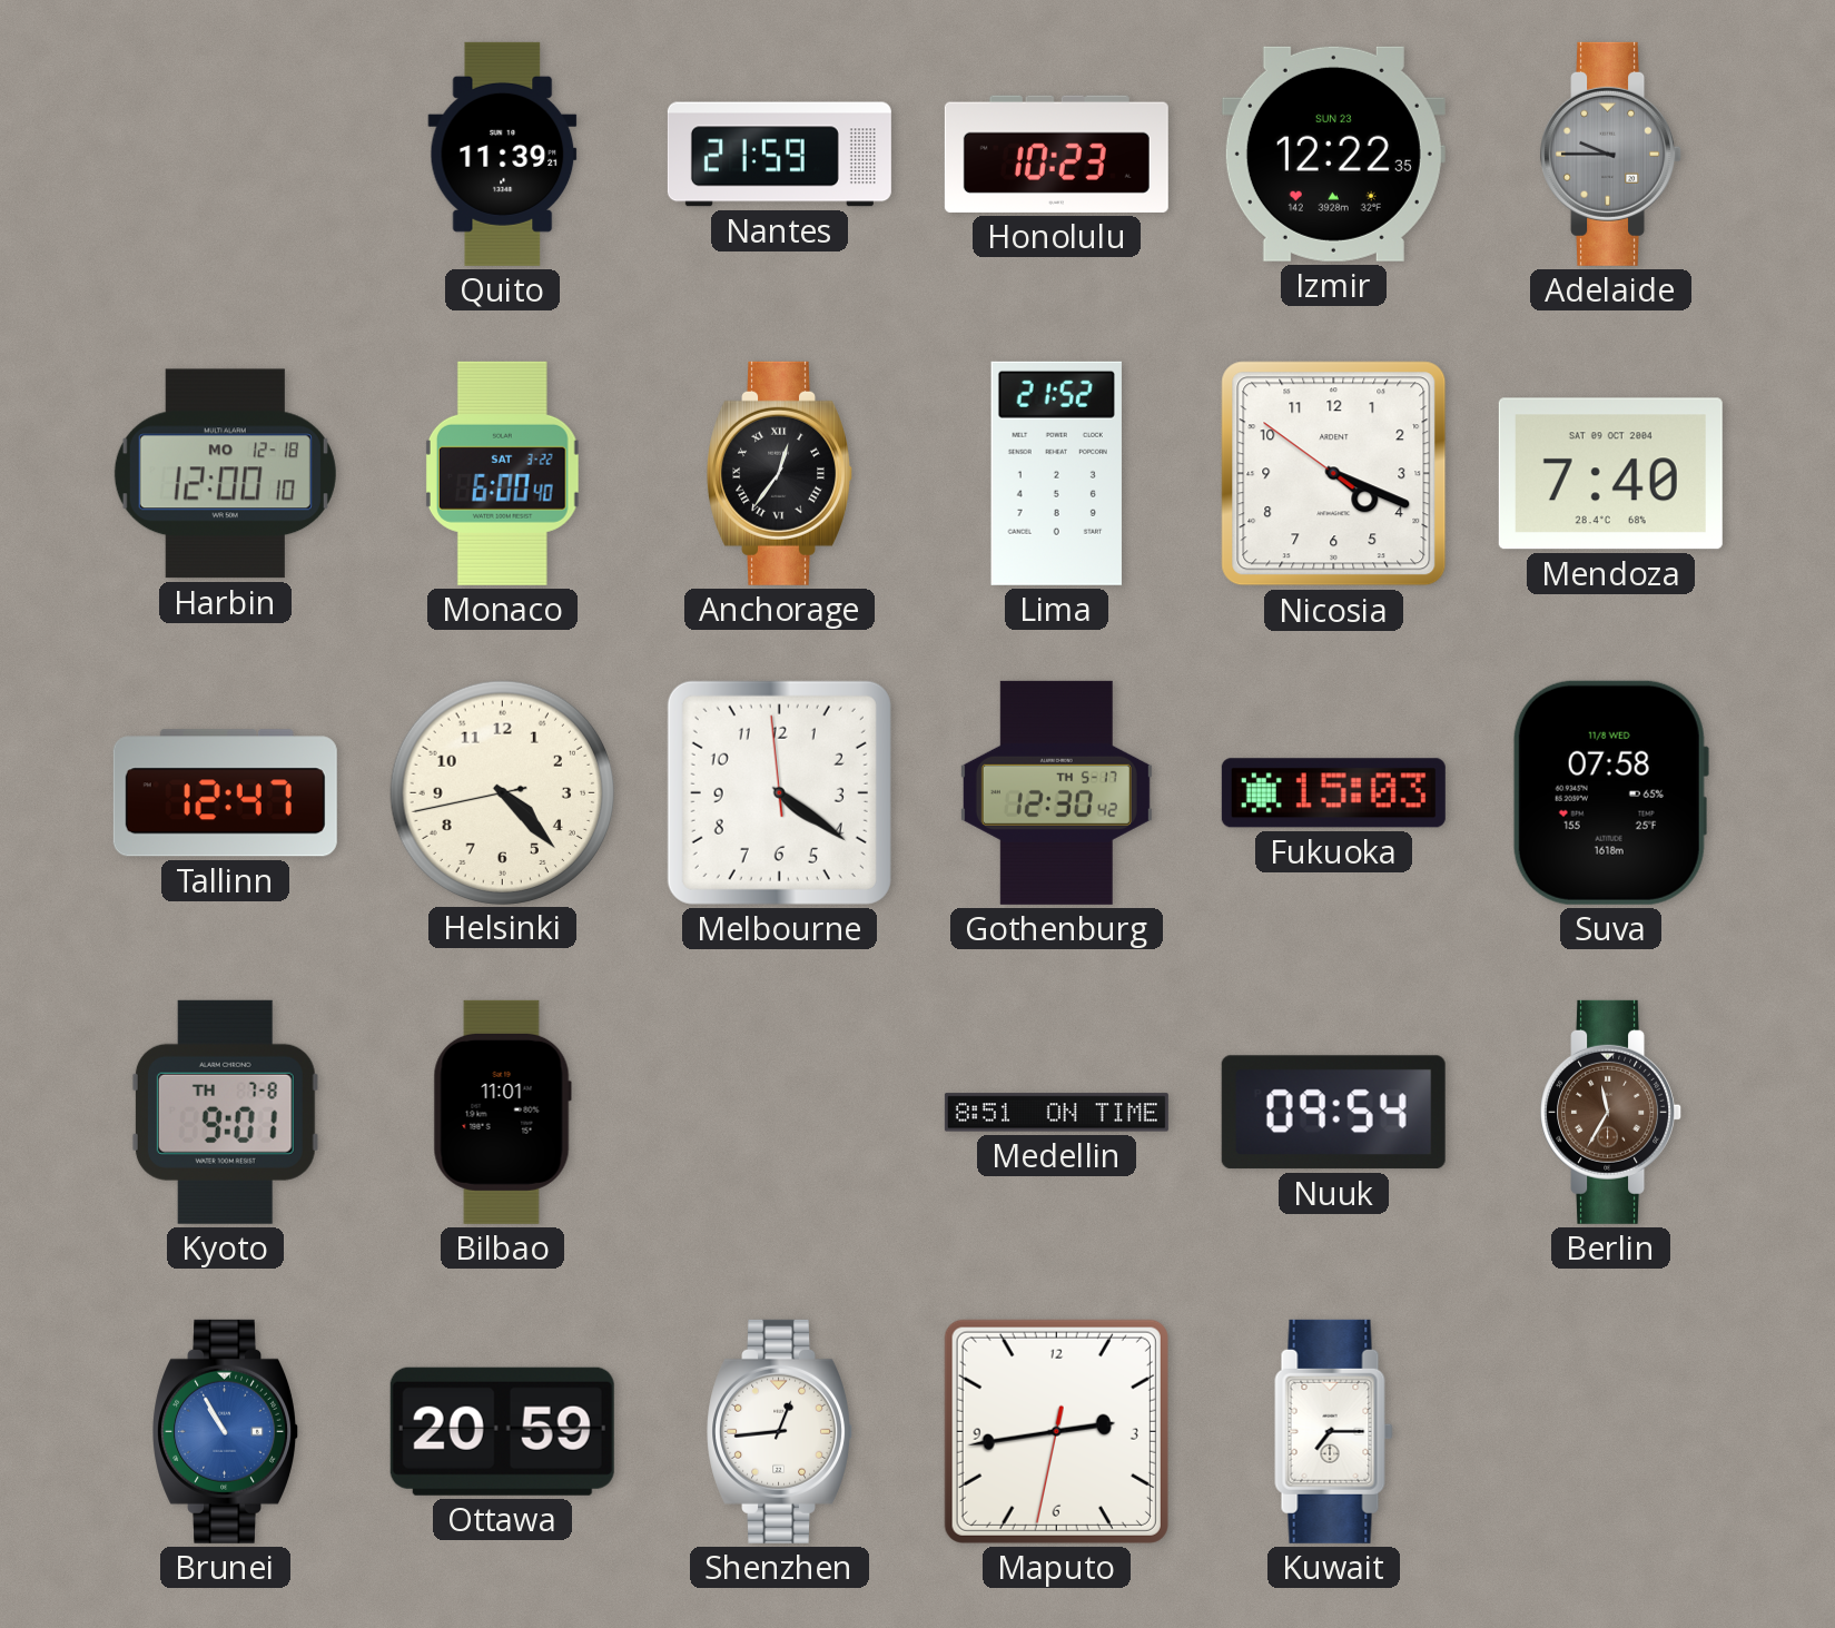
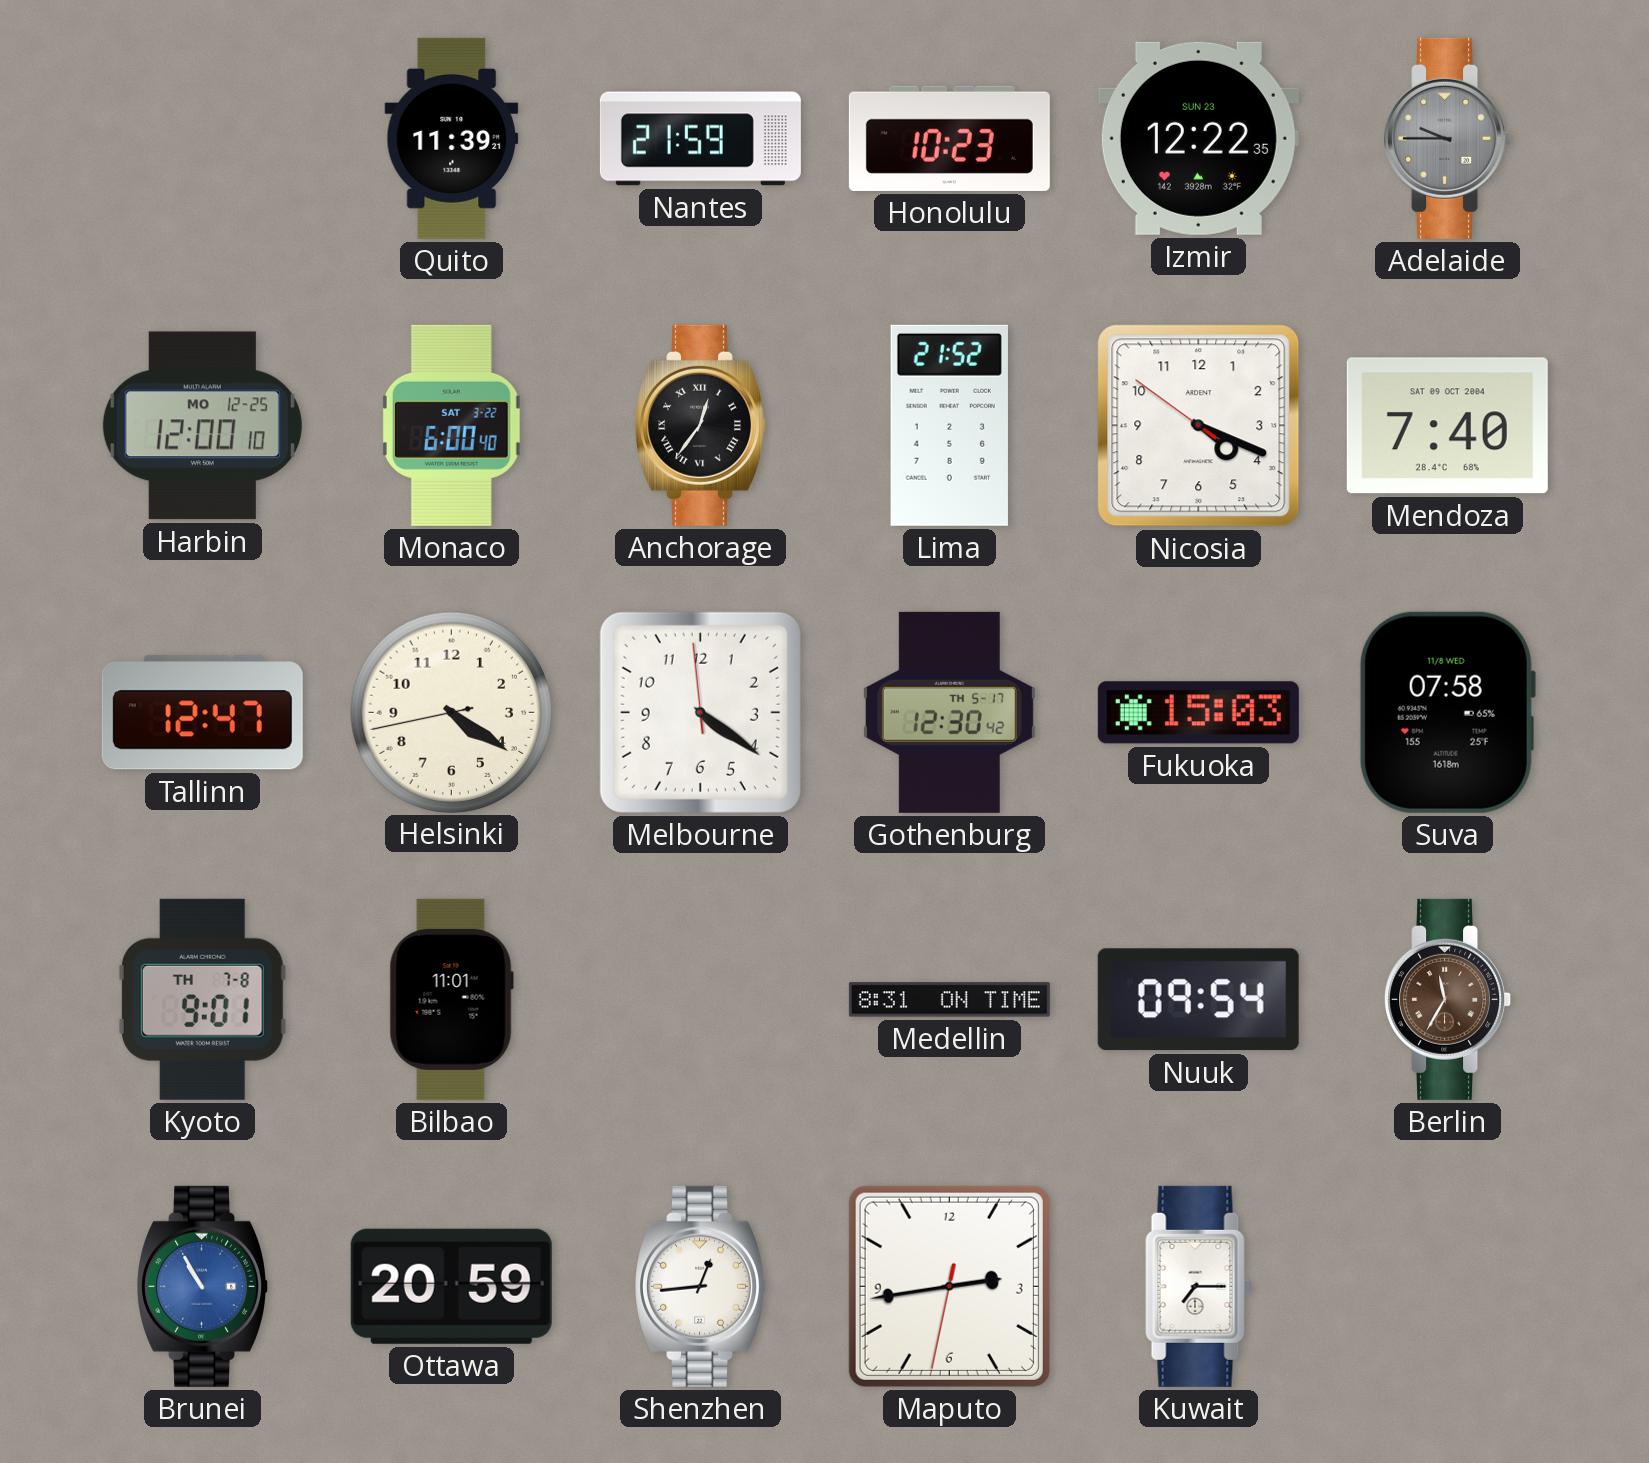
Harbin date: MO 12-18 -> MO 12-25
Helsinki: 4:22 -> 4:20
Medellin: 8:51 -> 8:31
